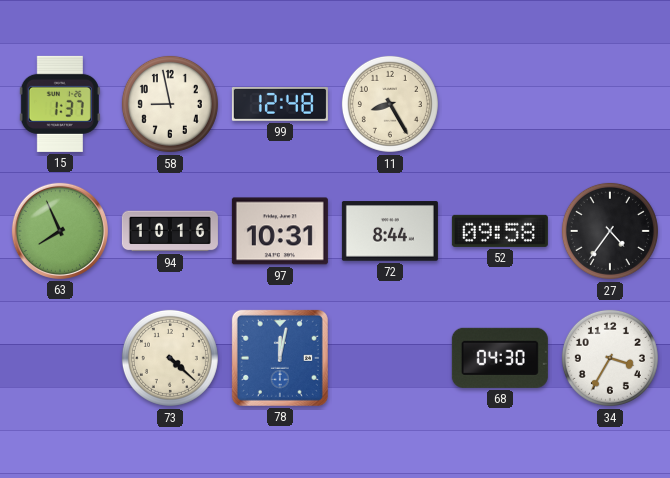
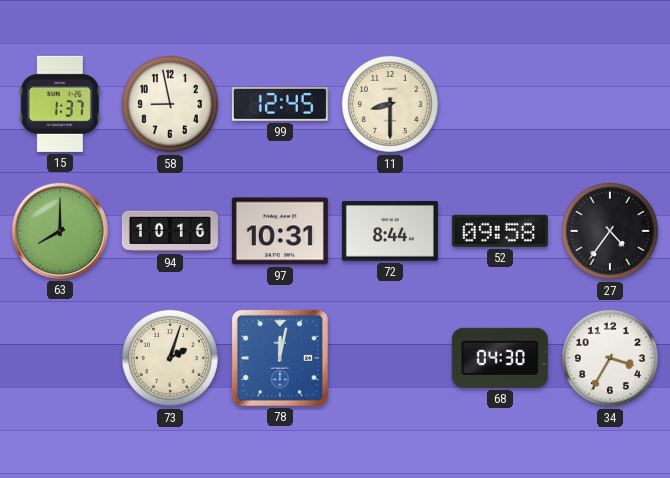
99: 12:48 -> 12:45
11: 8:25 -> 8:30
63: 7:56 -> 8:00
73: 4:22 -> 2:03
